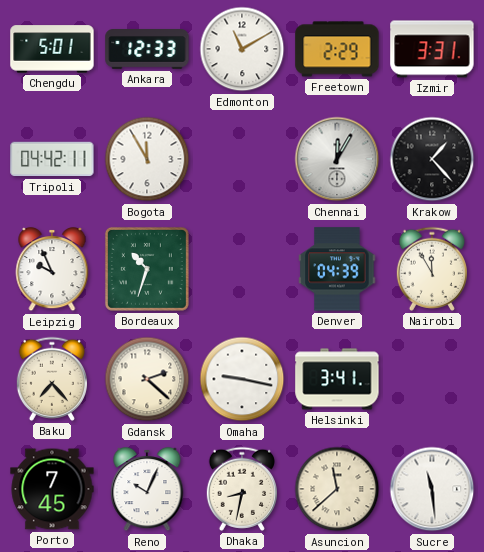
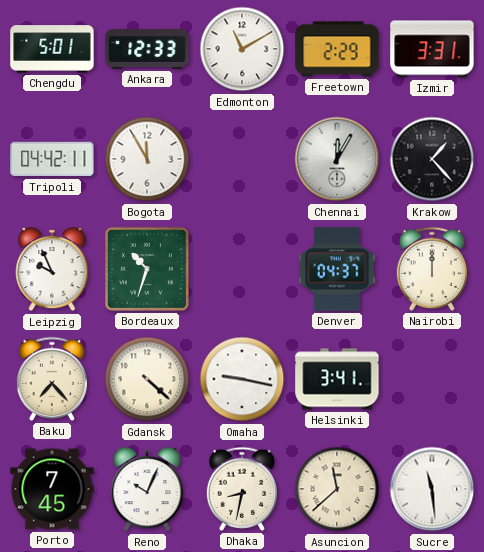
Denver: 04:39 -> 04:37
Nairobi: 11:55 -> 12:00
Gdansk: 2:22 -> 4:22
